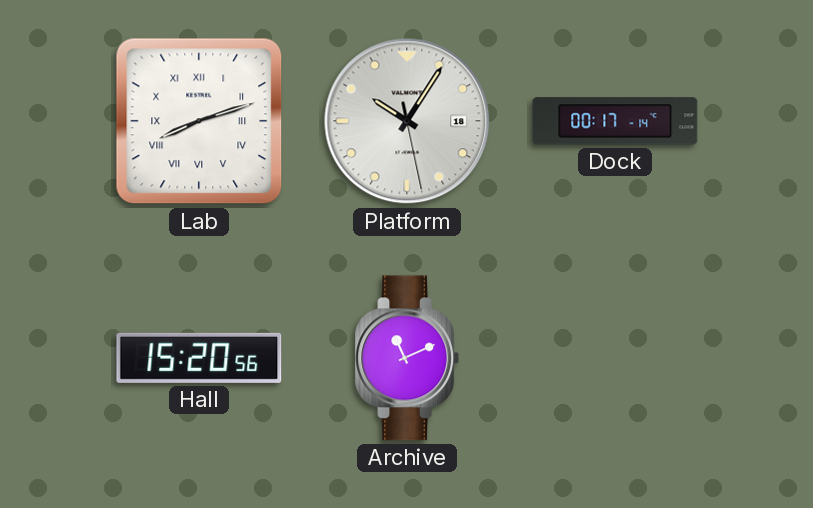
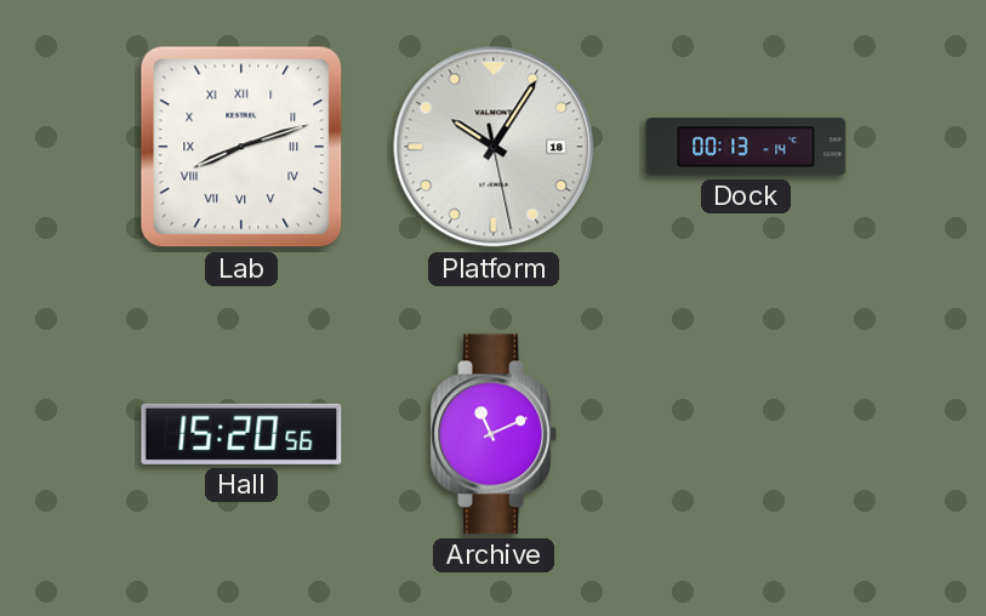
Dock: 00:17 -> 00:13
